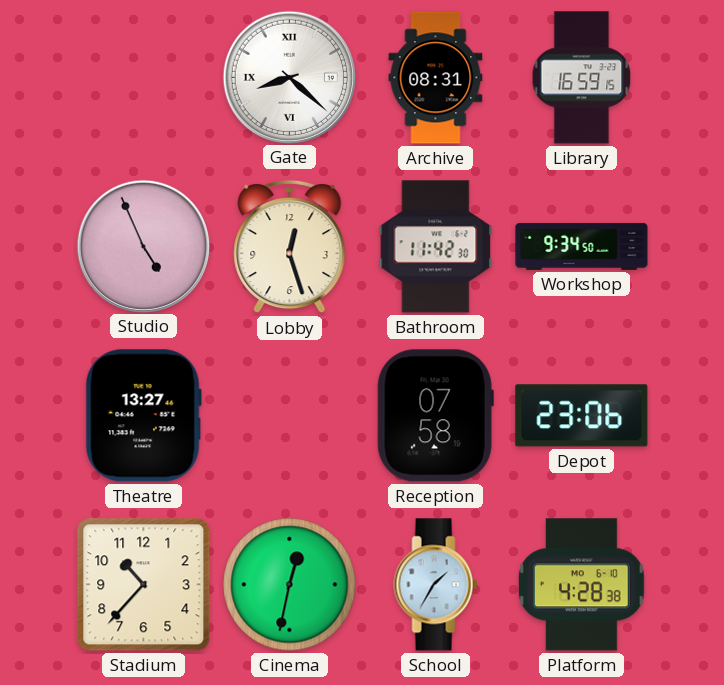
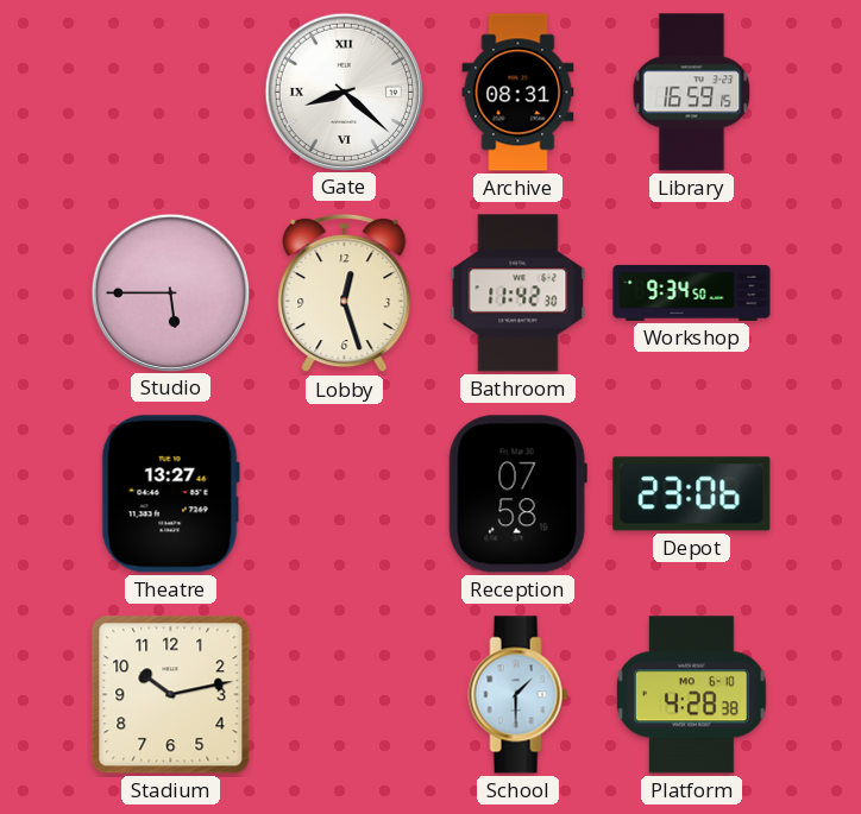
Studio: 4:56 -> 5:45
Stadium: 10:37 -> 10:13
Cinema: 12:32 -> none
School: 1:35 -> 1:30
